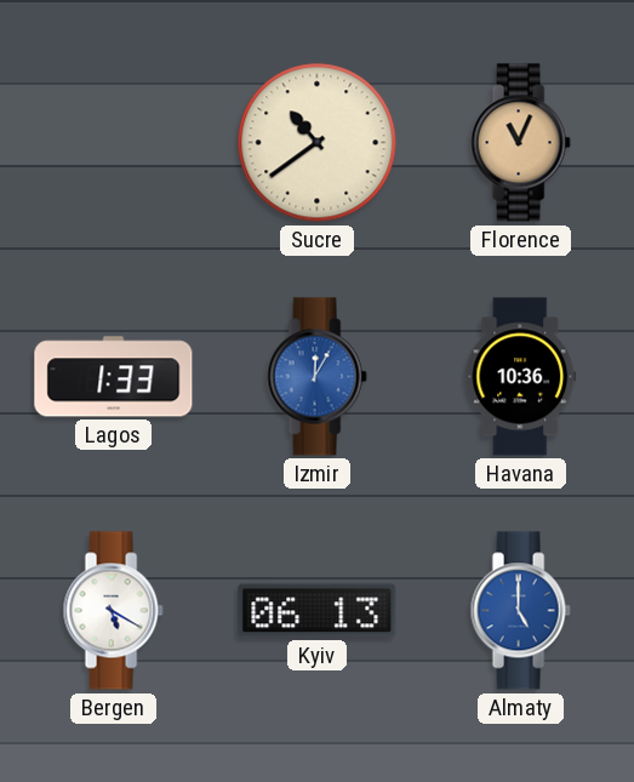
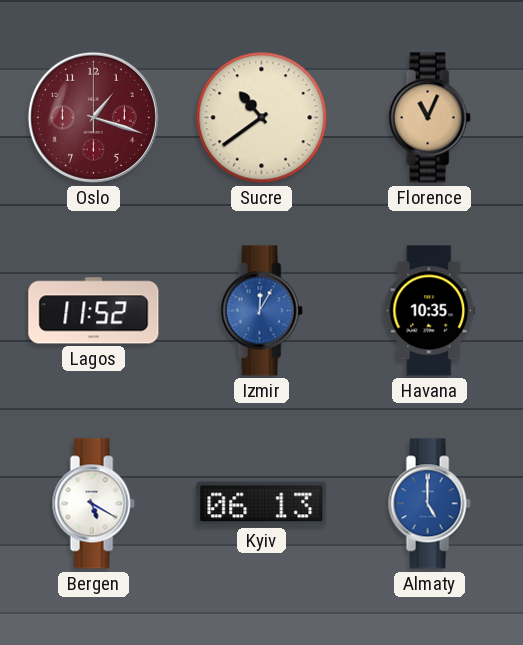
Oslo: none -> 1:18
Lagos: 1:33 -> 11:52
Havana: 10:36 -> 10:35
